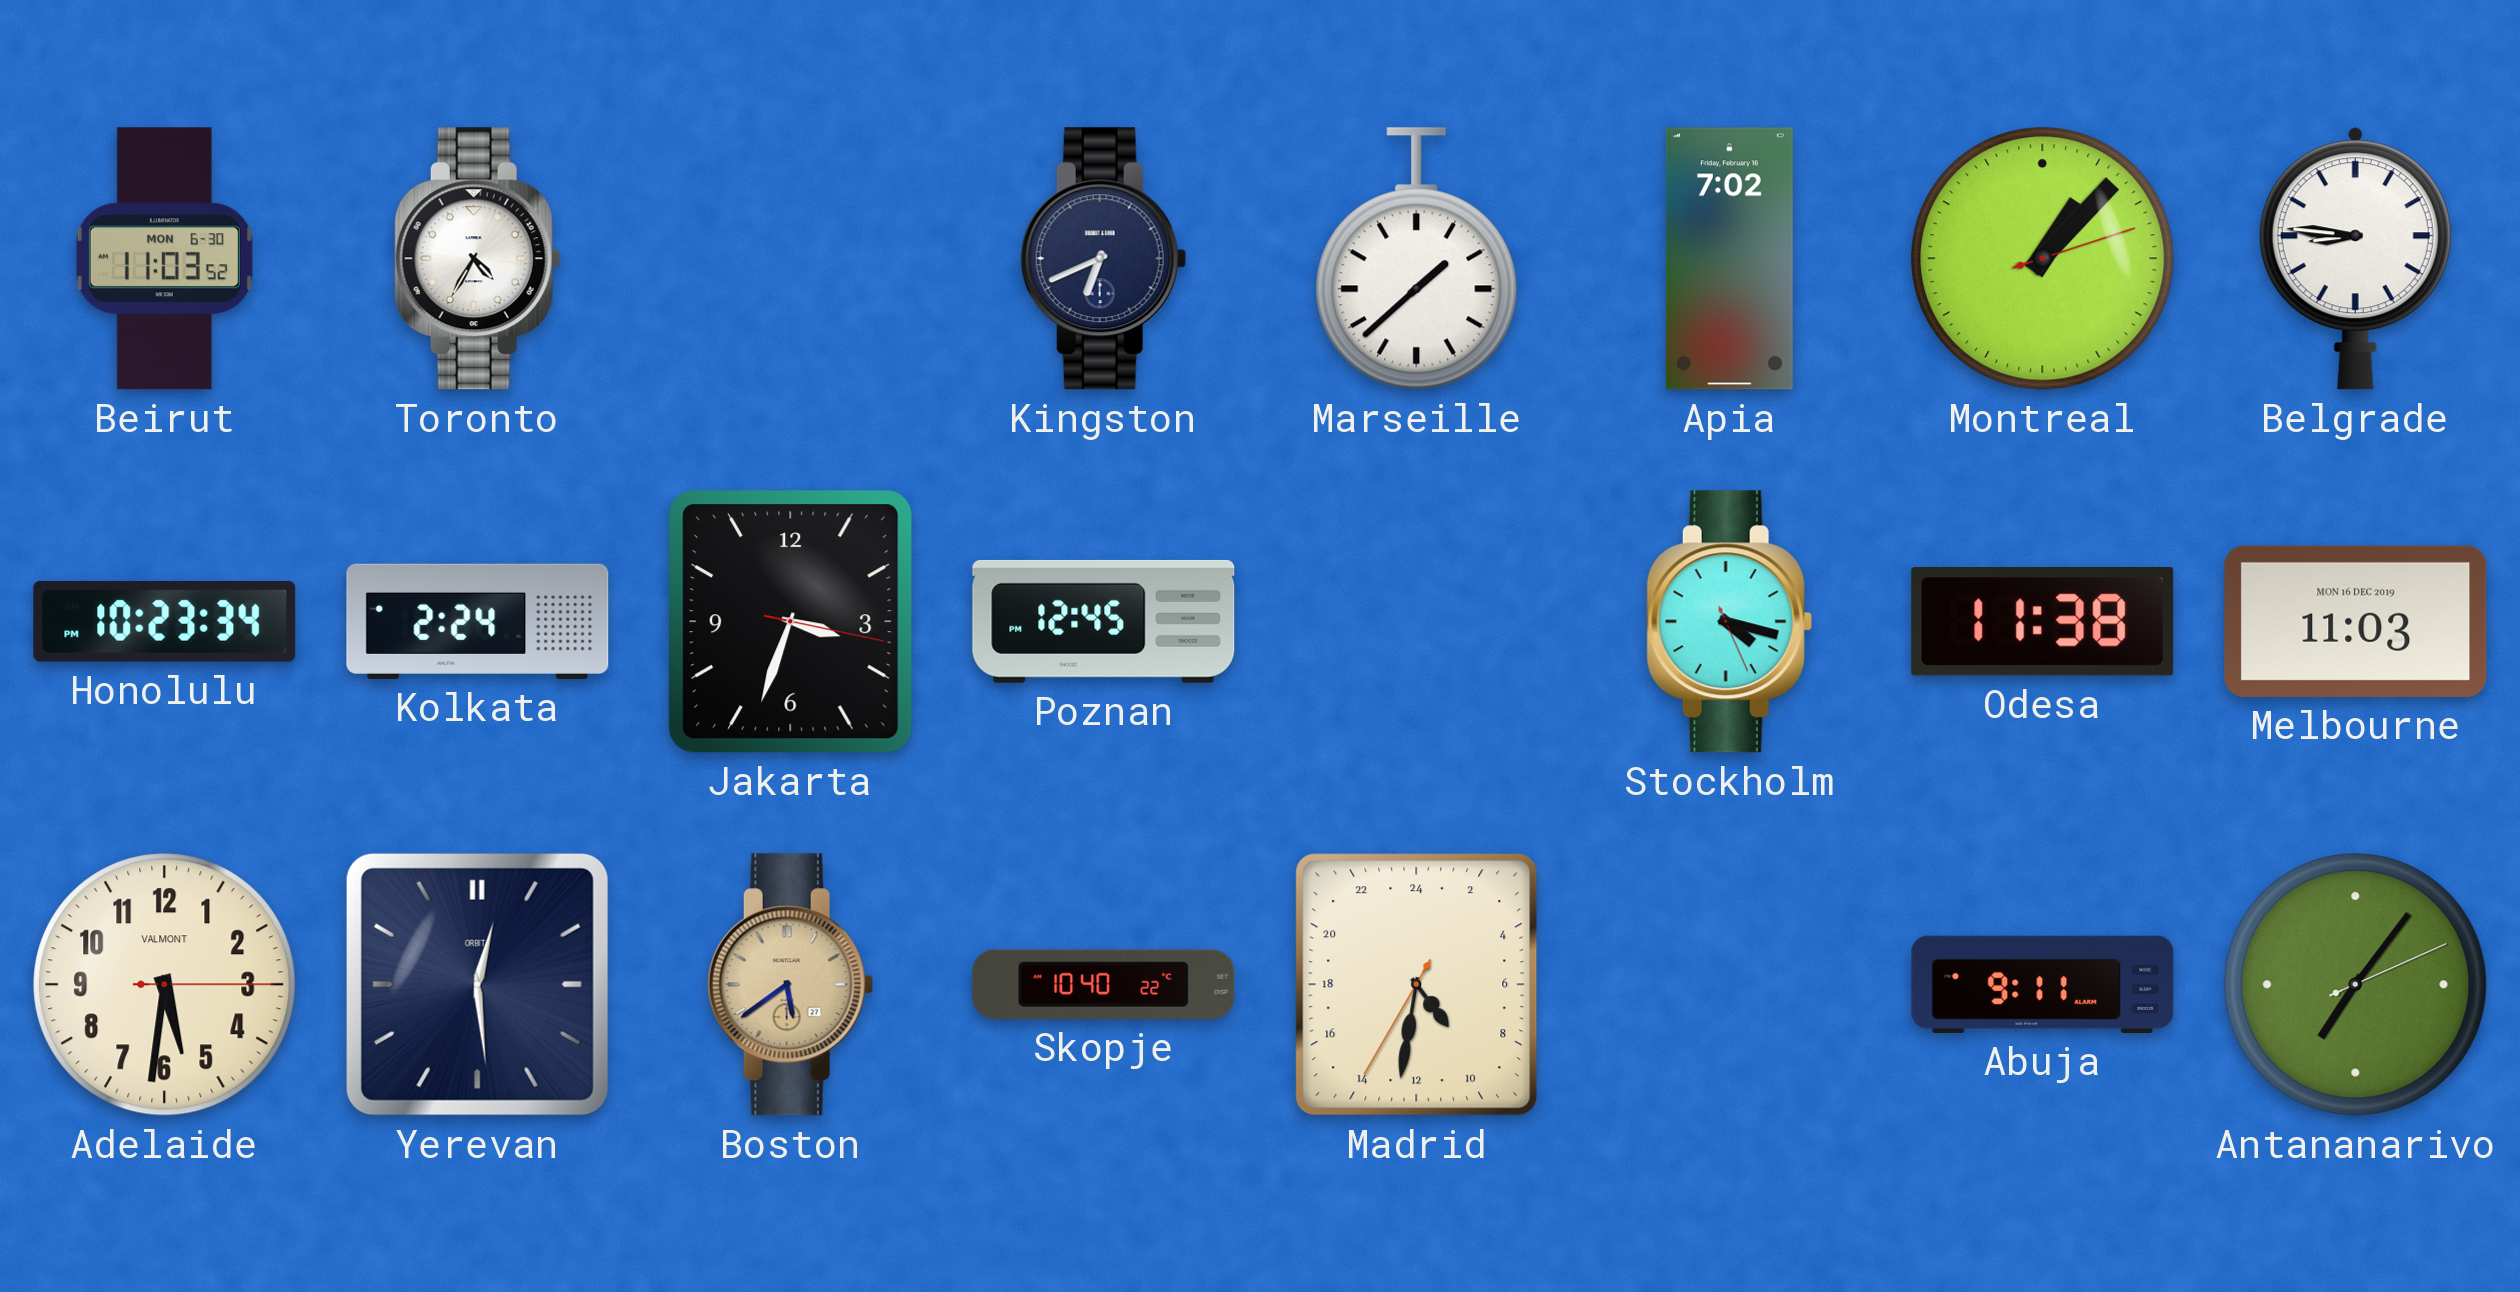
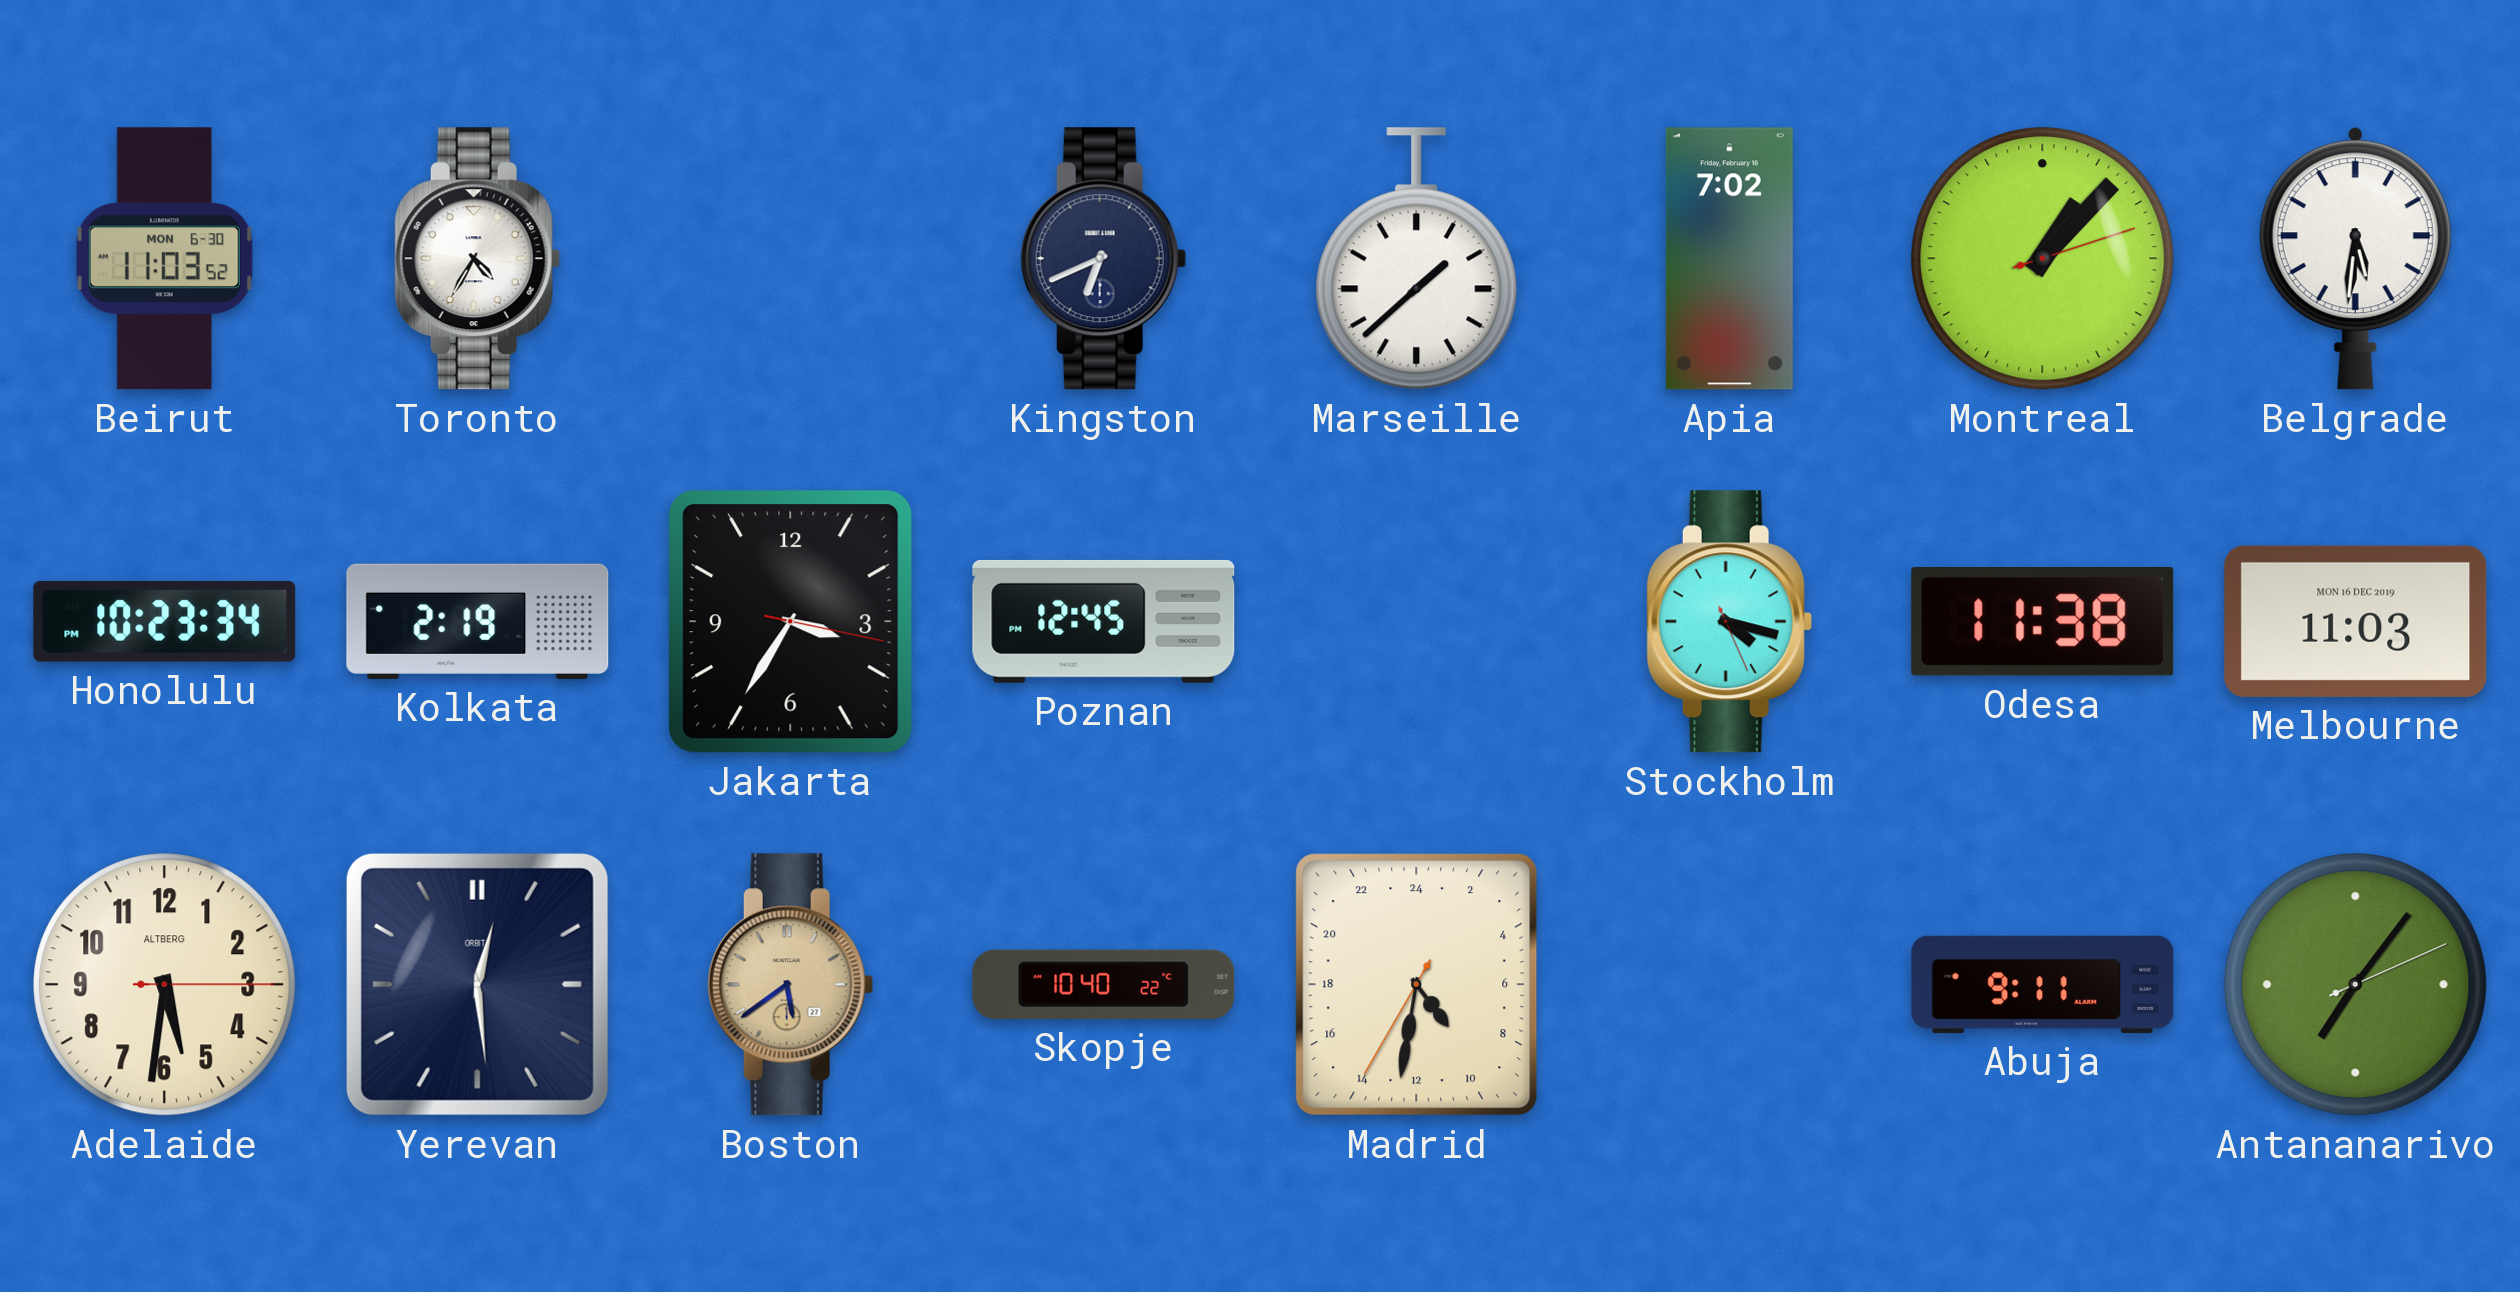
Belgrade: 8:46 -> 5:31
Kolkata: 2:24 -> 2:19
Jakarta: 3:33 -> 3:35
Adelaide brand: VALMONT -> ALTBERG
